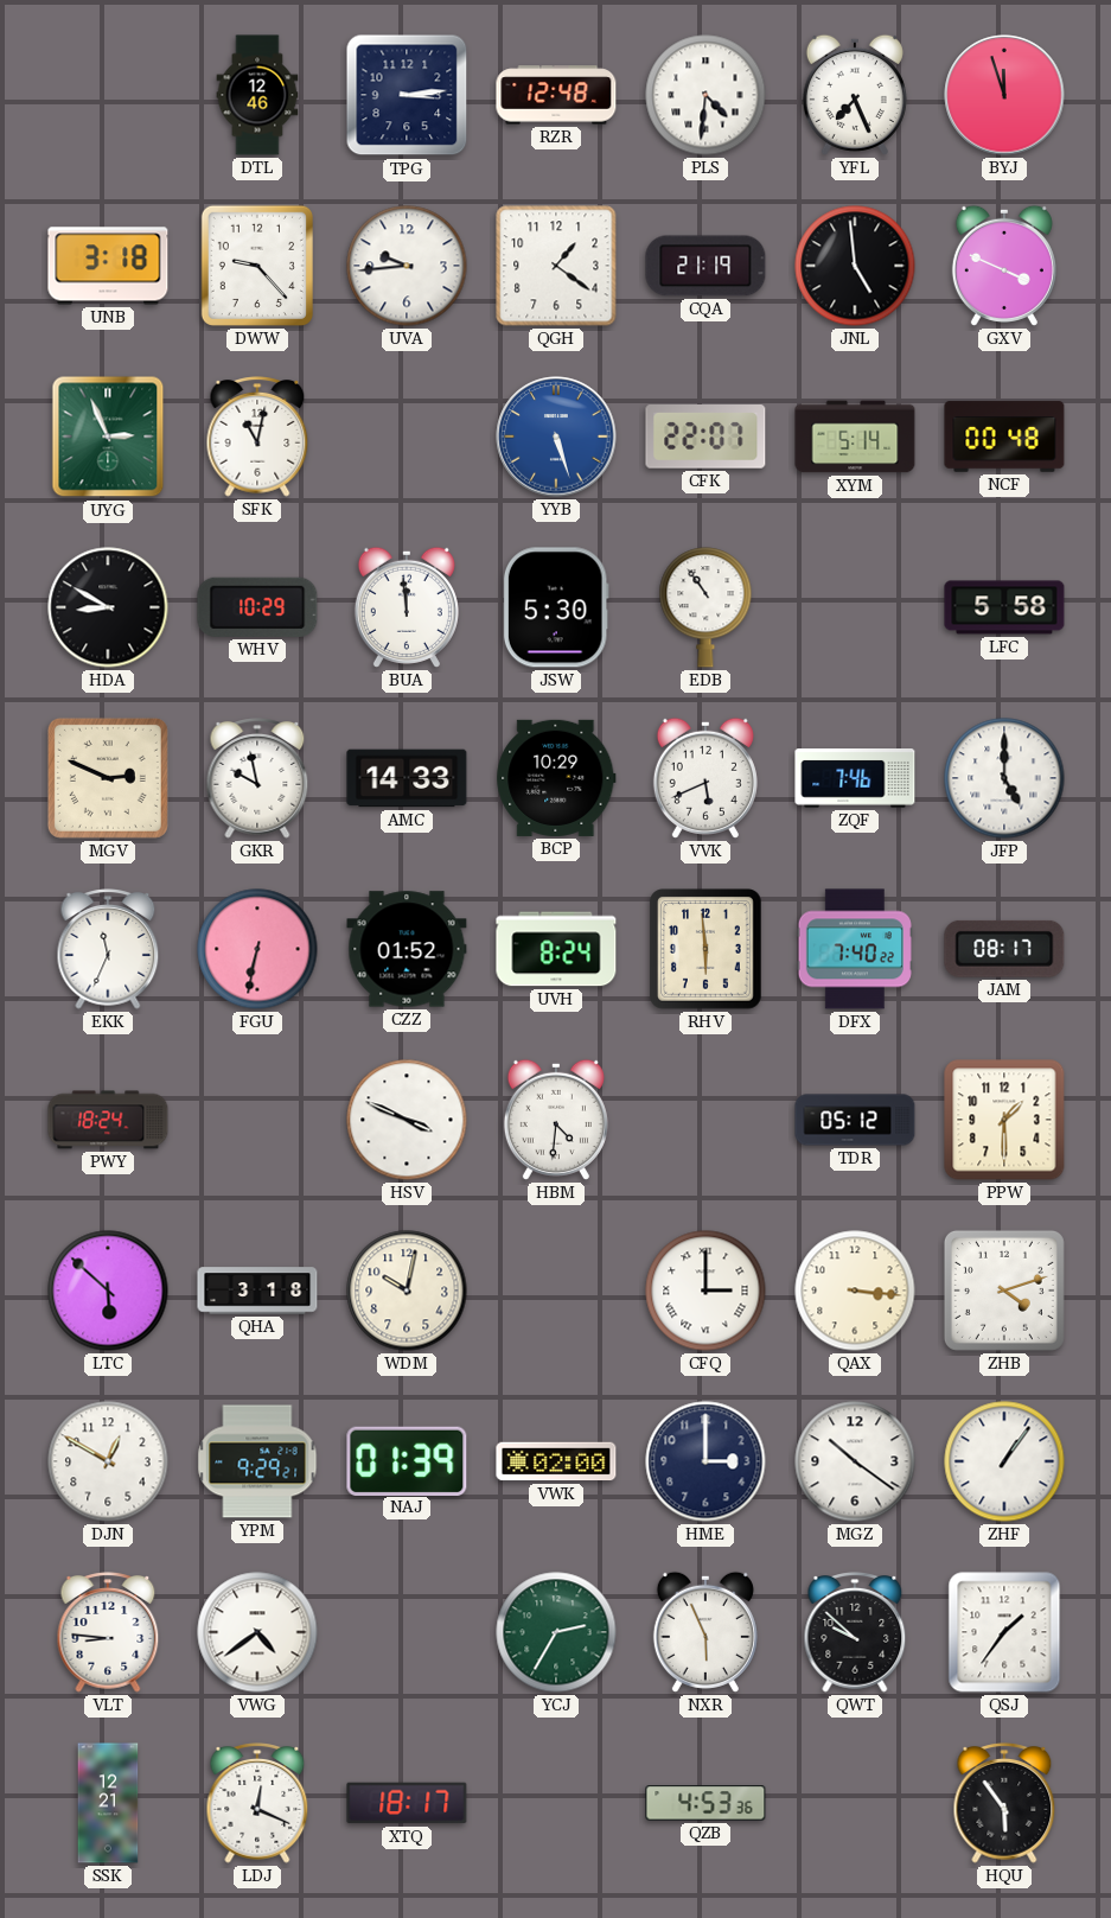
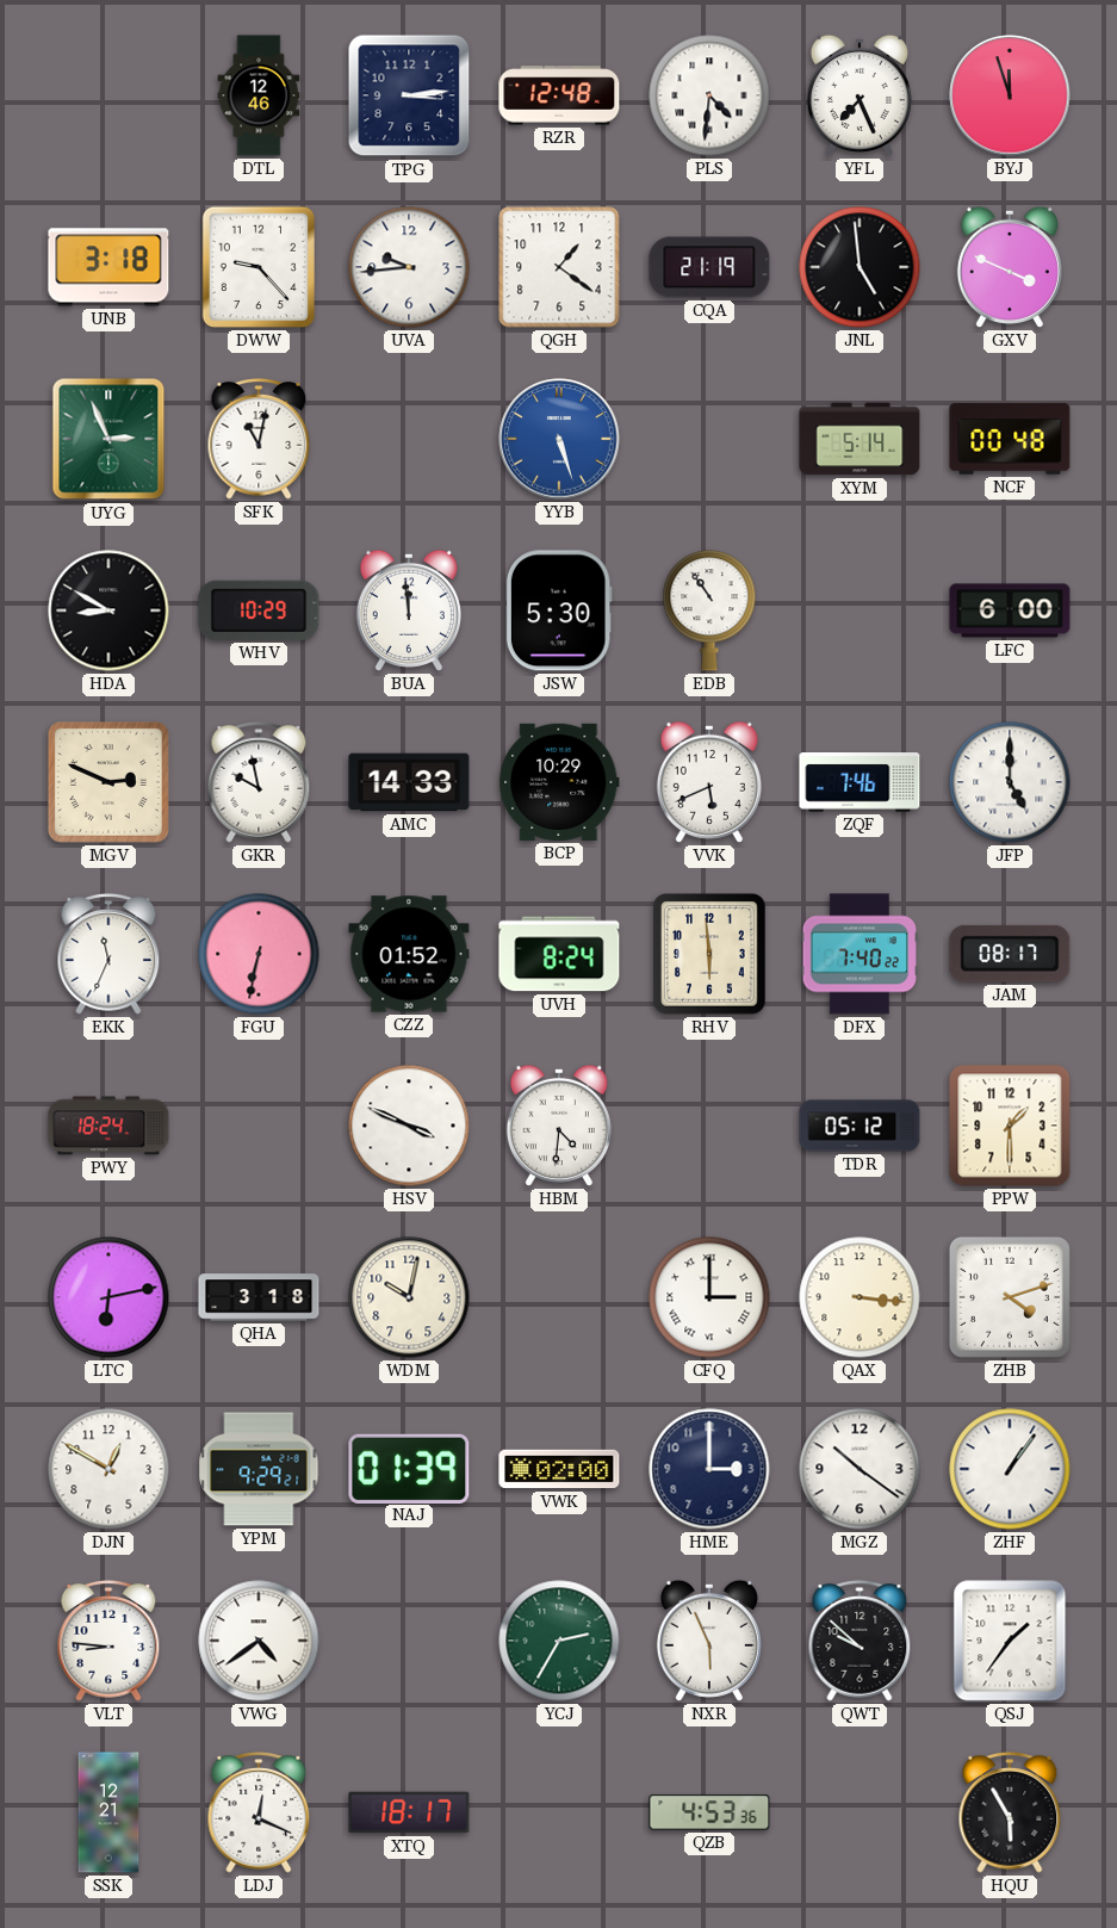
CFK: 22:07 -> none
LFC: 5:58 -> 6:00
LTC: 5:52 -> 6:13
HQU: 5:54 -> 5:55
